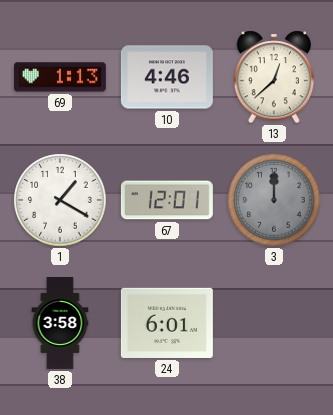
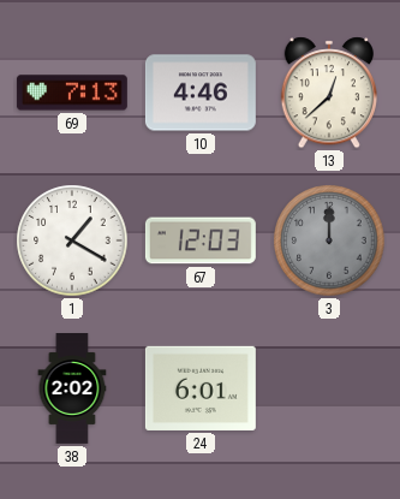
69: 1:13 -> 7:13
67: 12:01 -> 12:03
38: 3:58 -> 2:02
